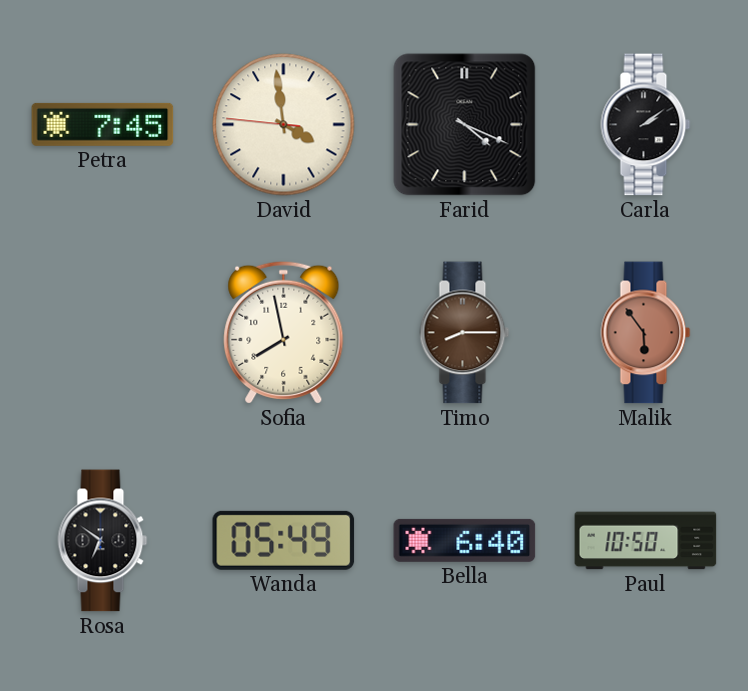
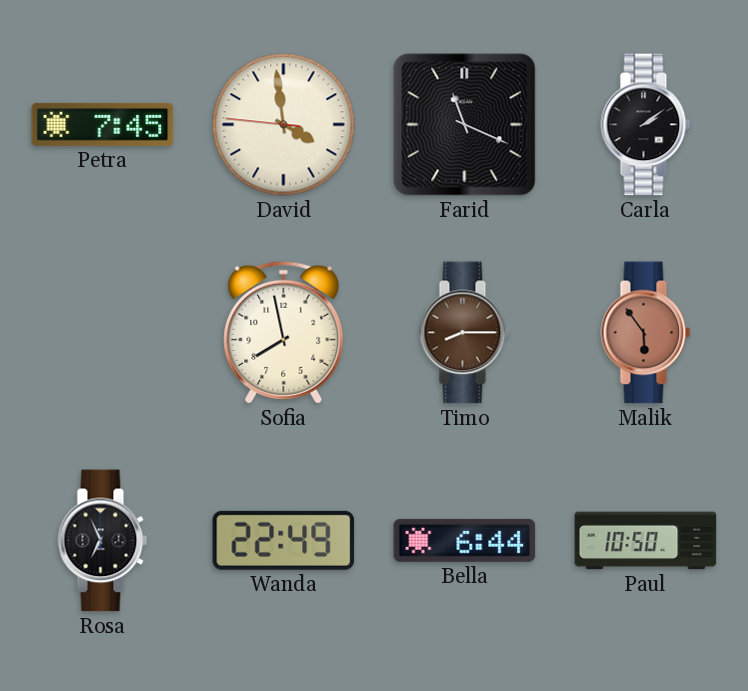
Farid: 4:19 -> 11:19
Rosa: 6:51 -> 6:56
Wanda: 05:49 -> 22:49
Bella: 6:40 -> 6:44
